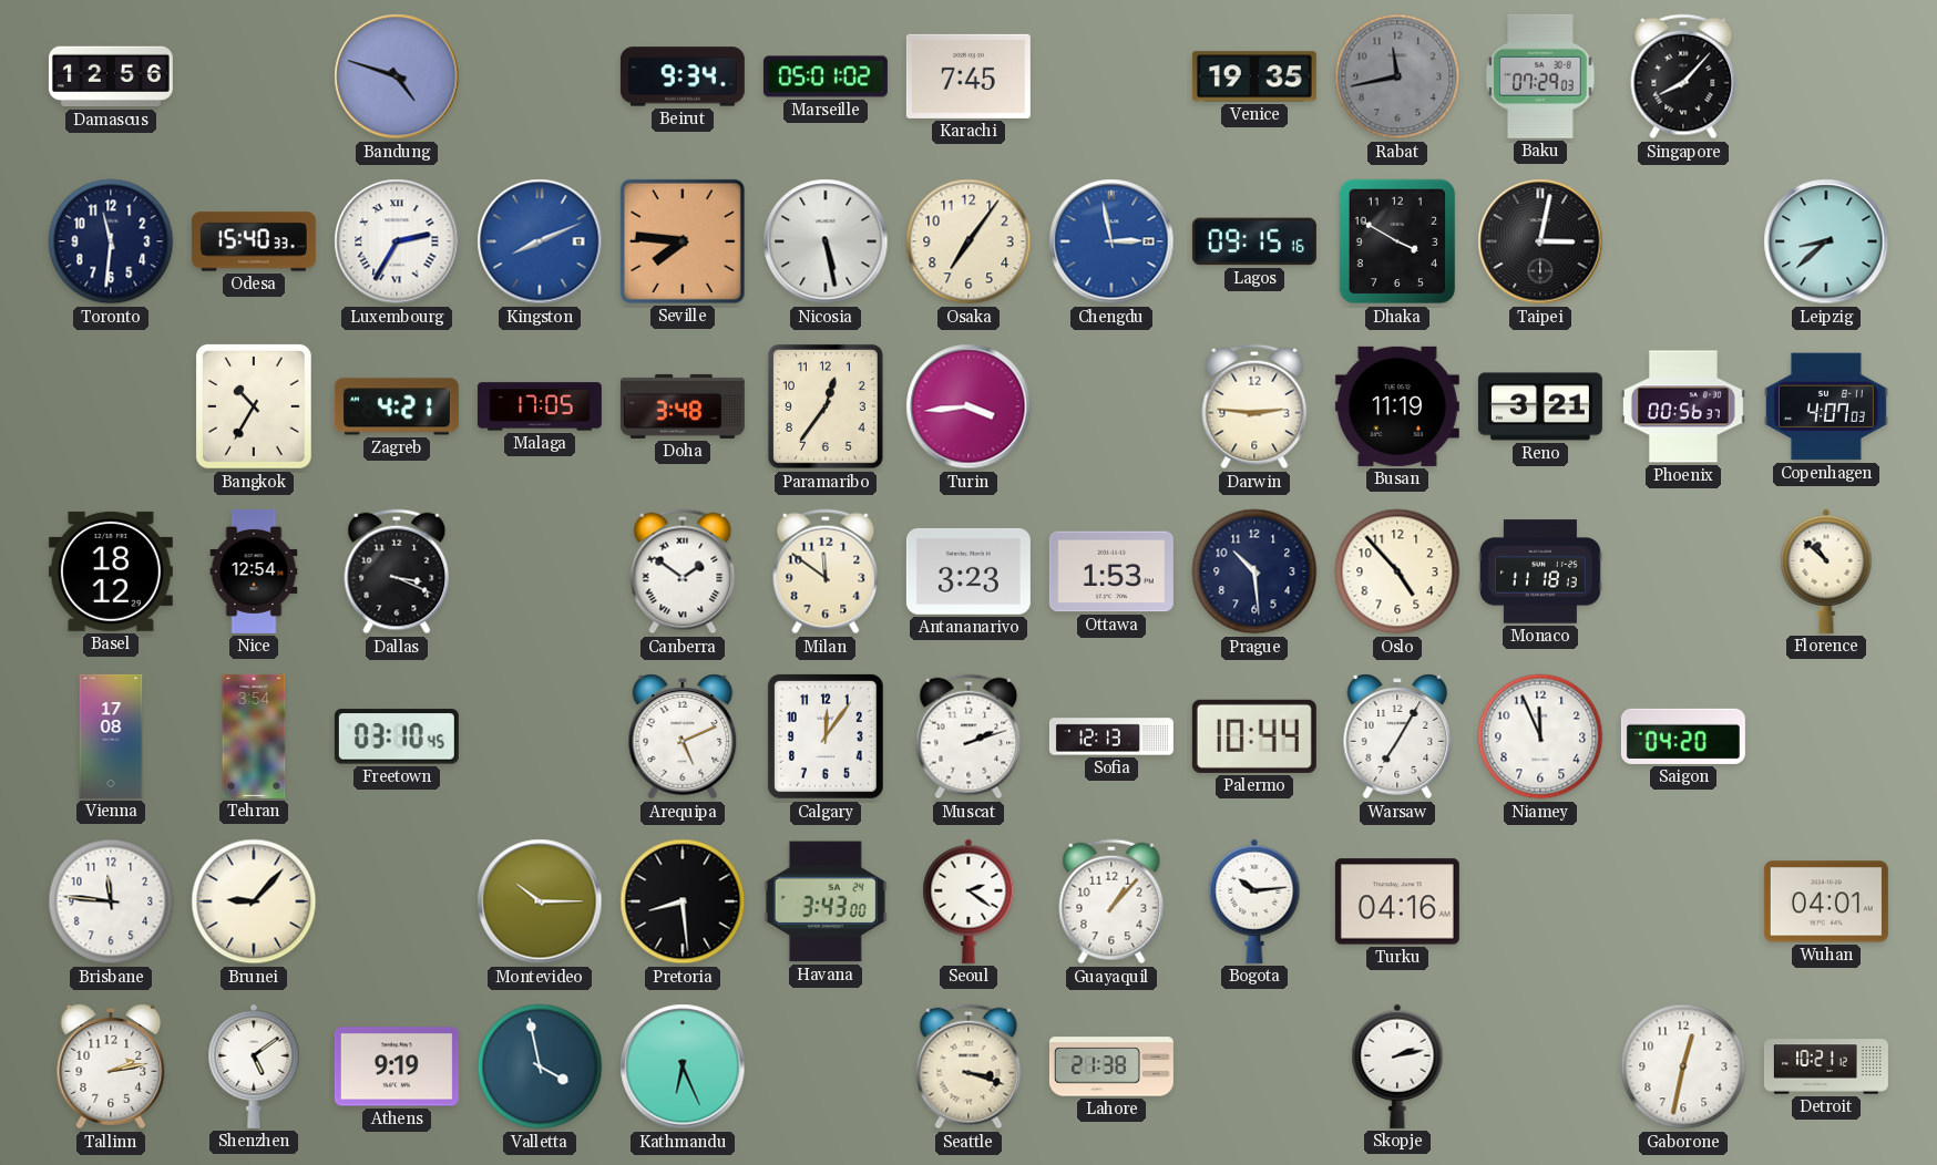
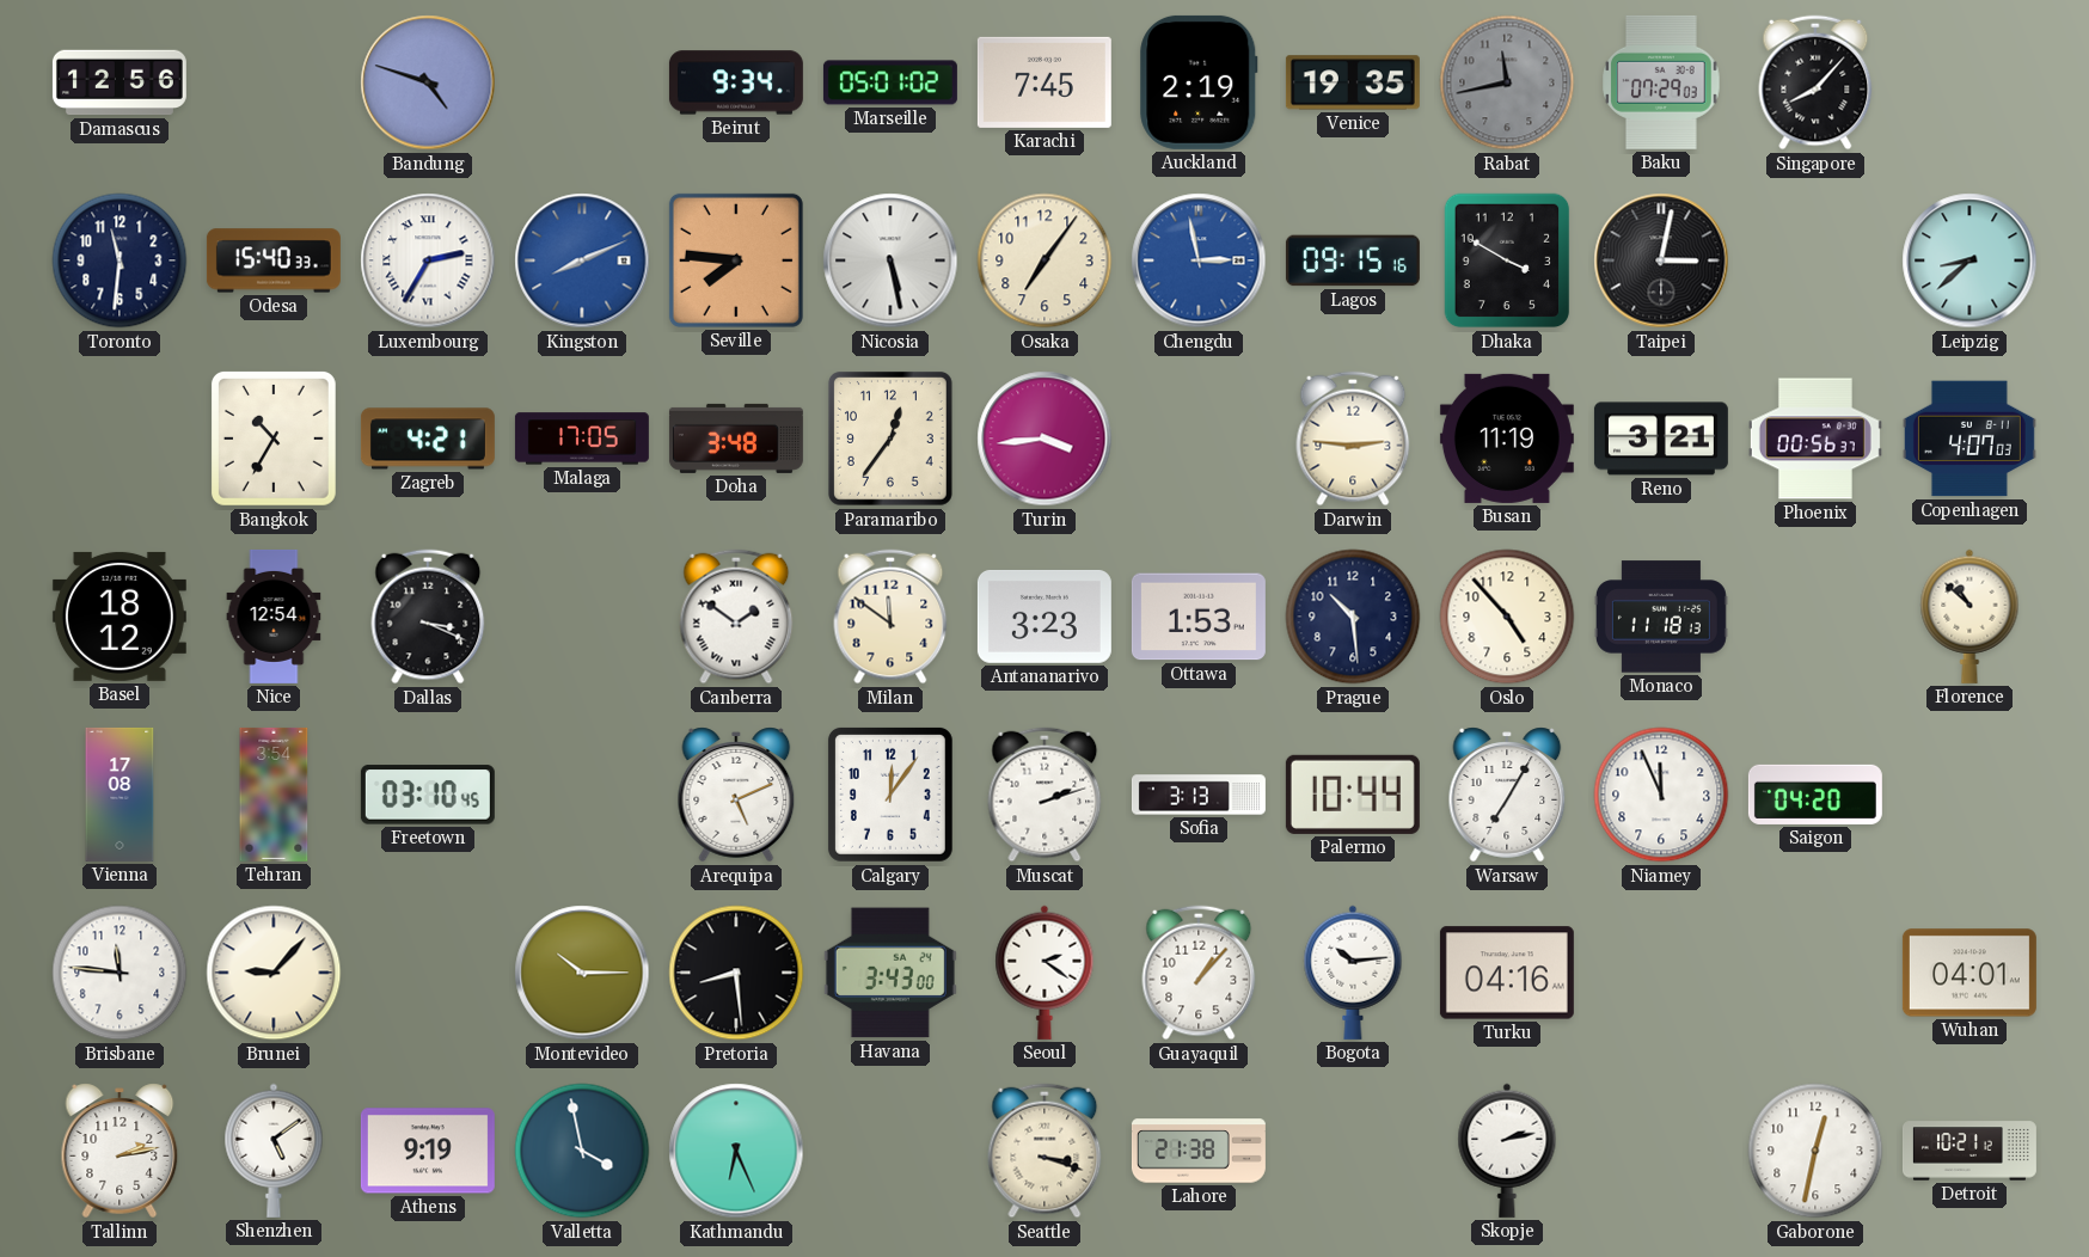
Auckland: none -> 2:19
Sofia: 12:13 -> 3:13
